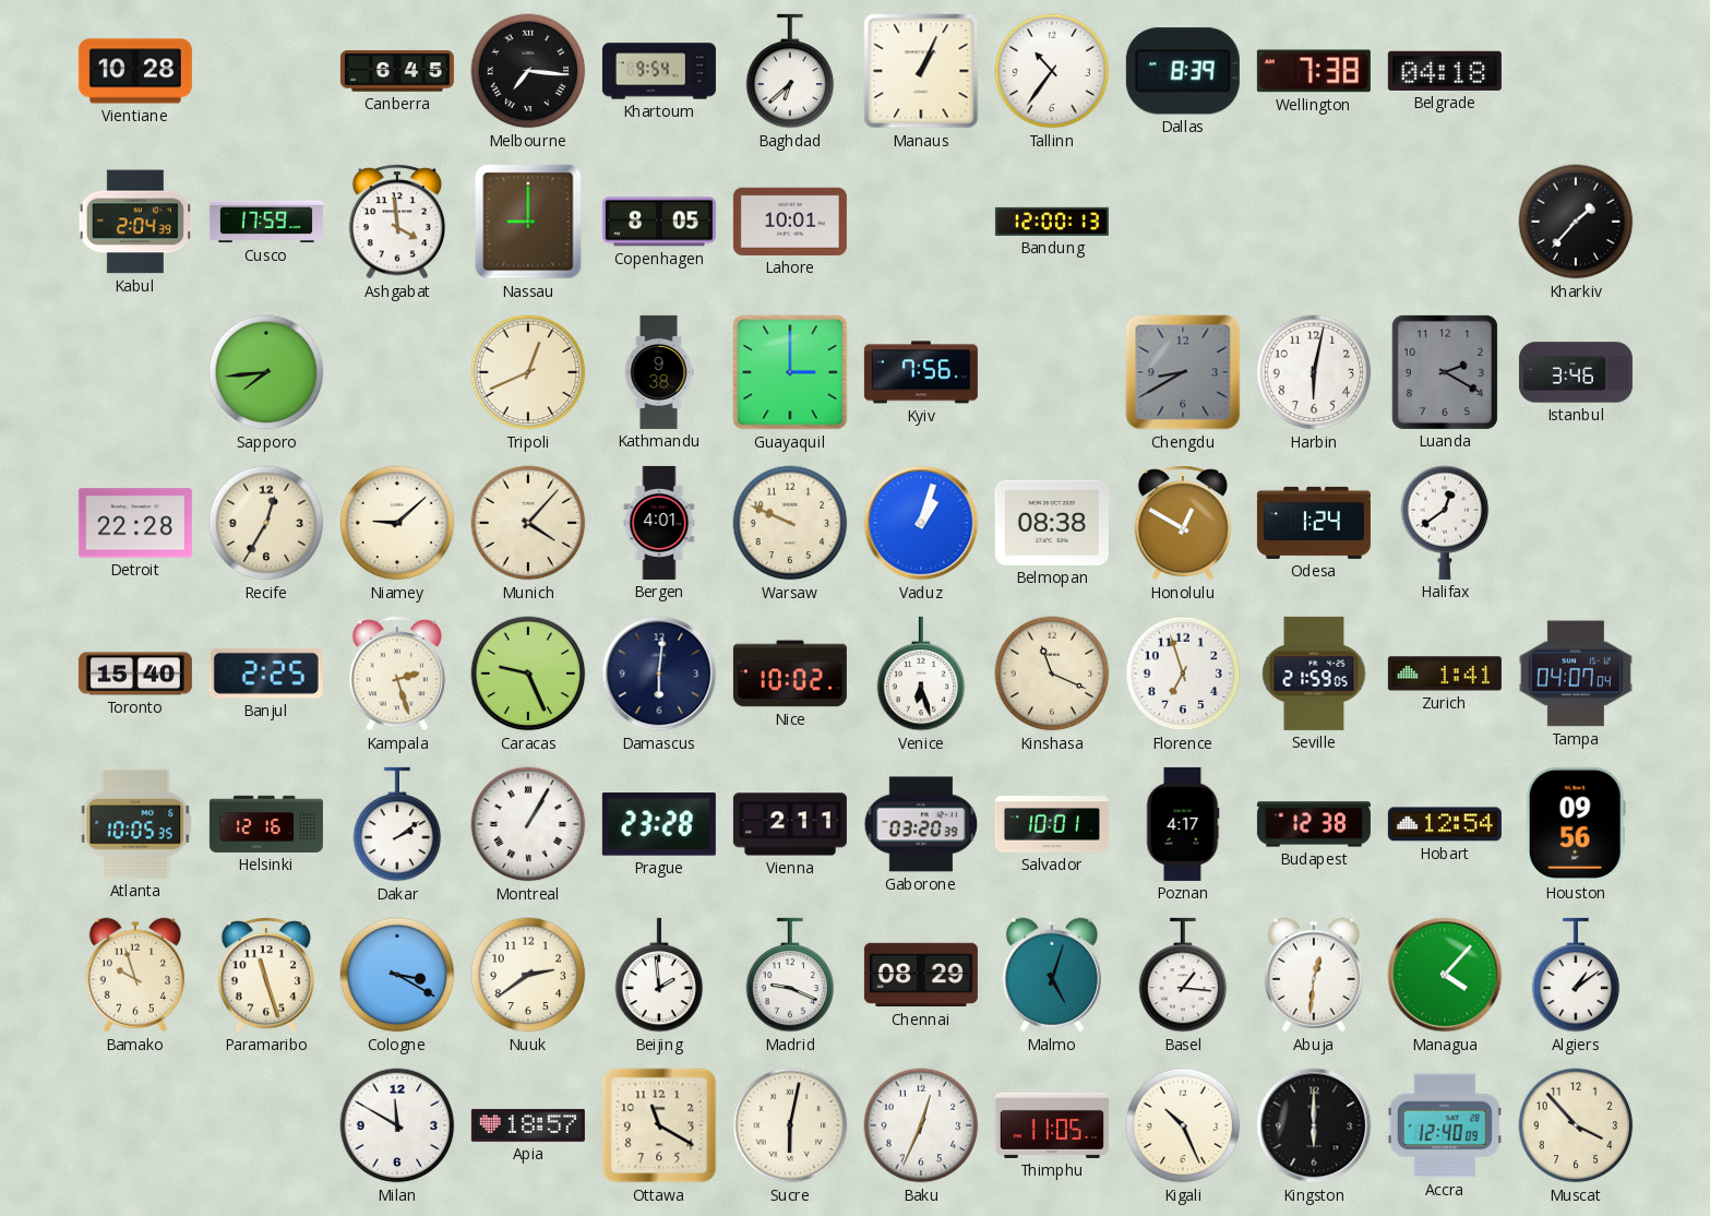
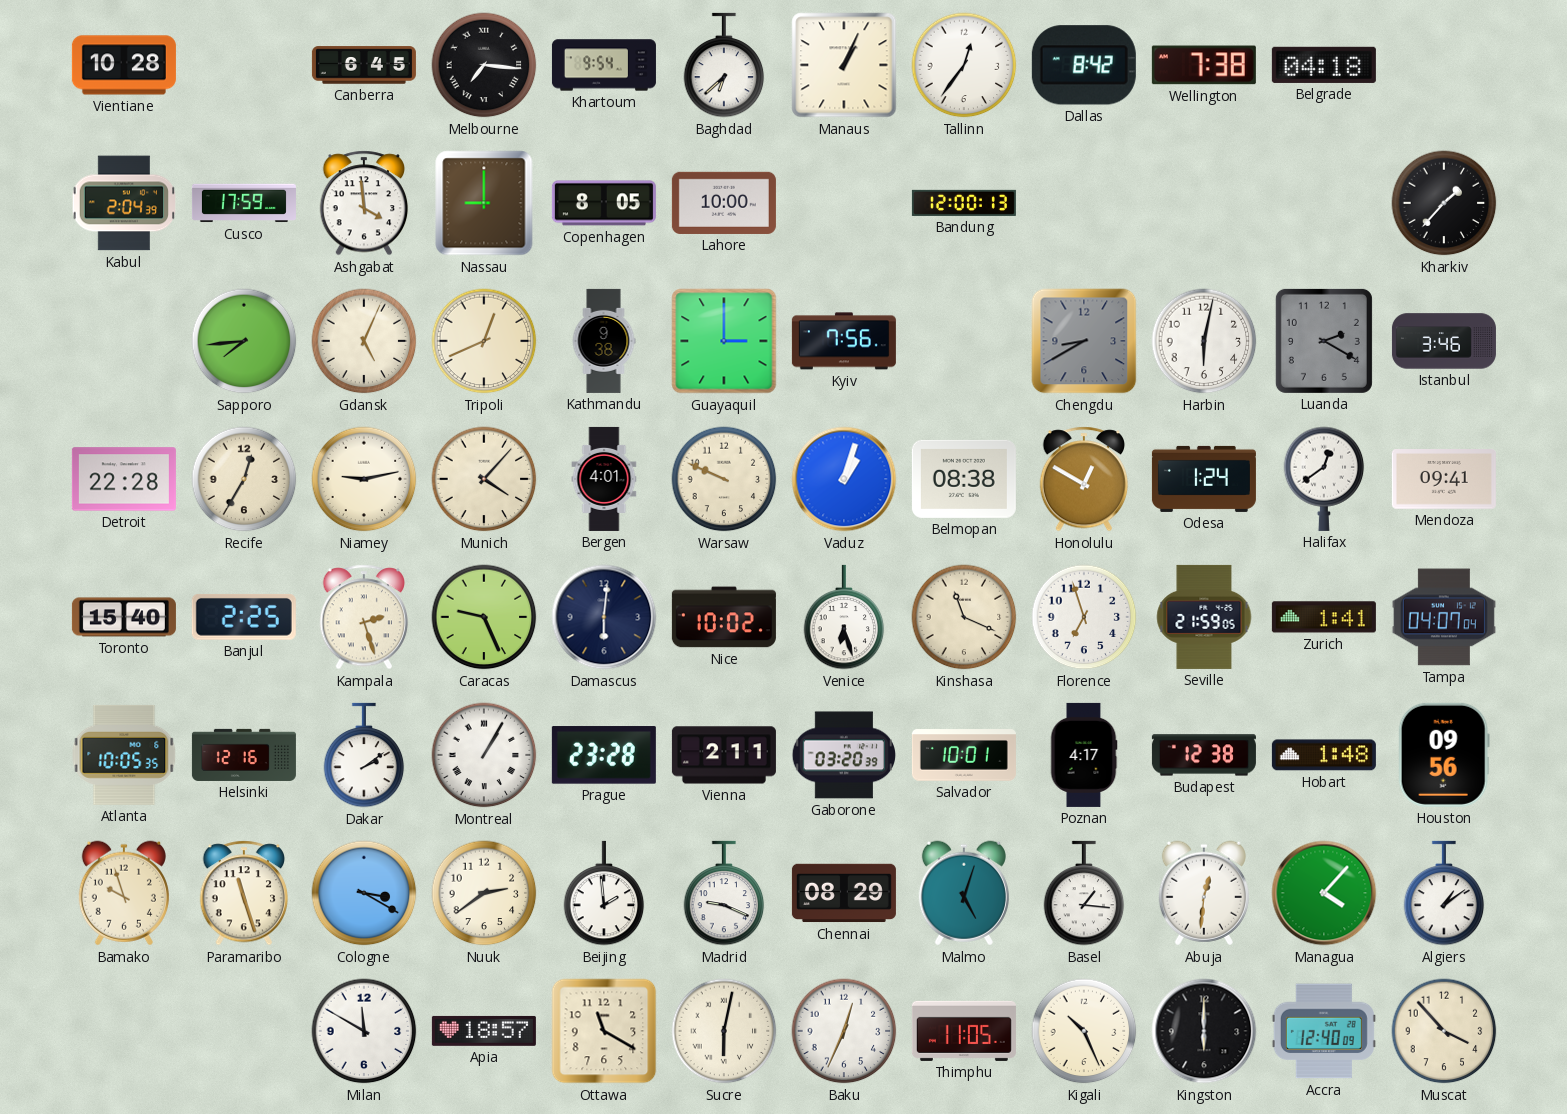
Tallinn: 10:36 -> 12:36
Dallas: 8:39 -> 8:42
Lahore: 10:01 -> 10:00
Gdansk: none -> 5:04
Niamey: 9:08 -> 9:13
Mendoza: none -> 09:41
Hobart: 12:54 -> 1:48
